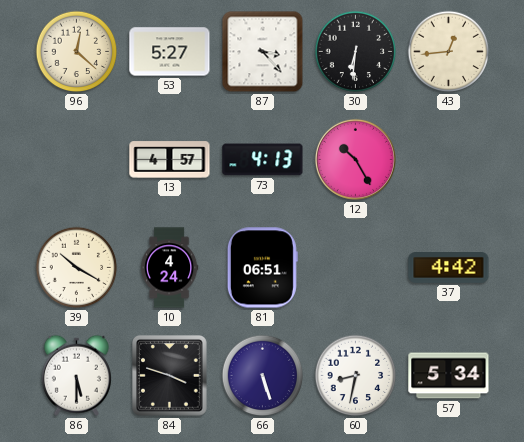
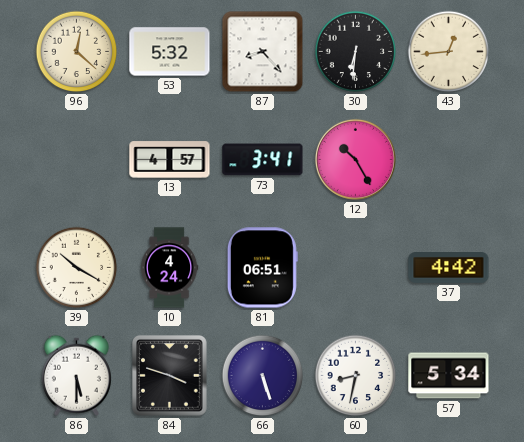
53: 5:27 -> 5:32
87: 3:23 -> 8:23
73: 4:13 -> 3:41
